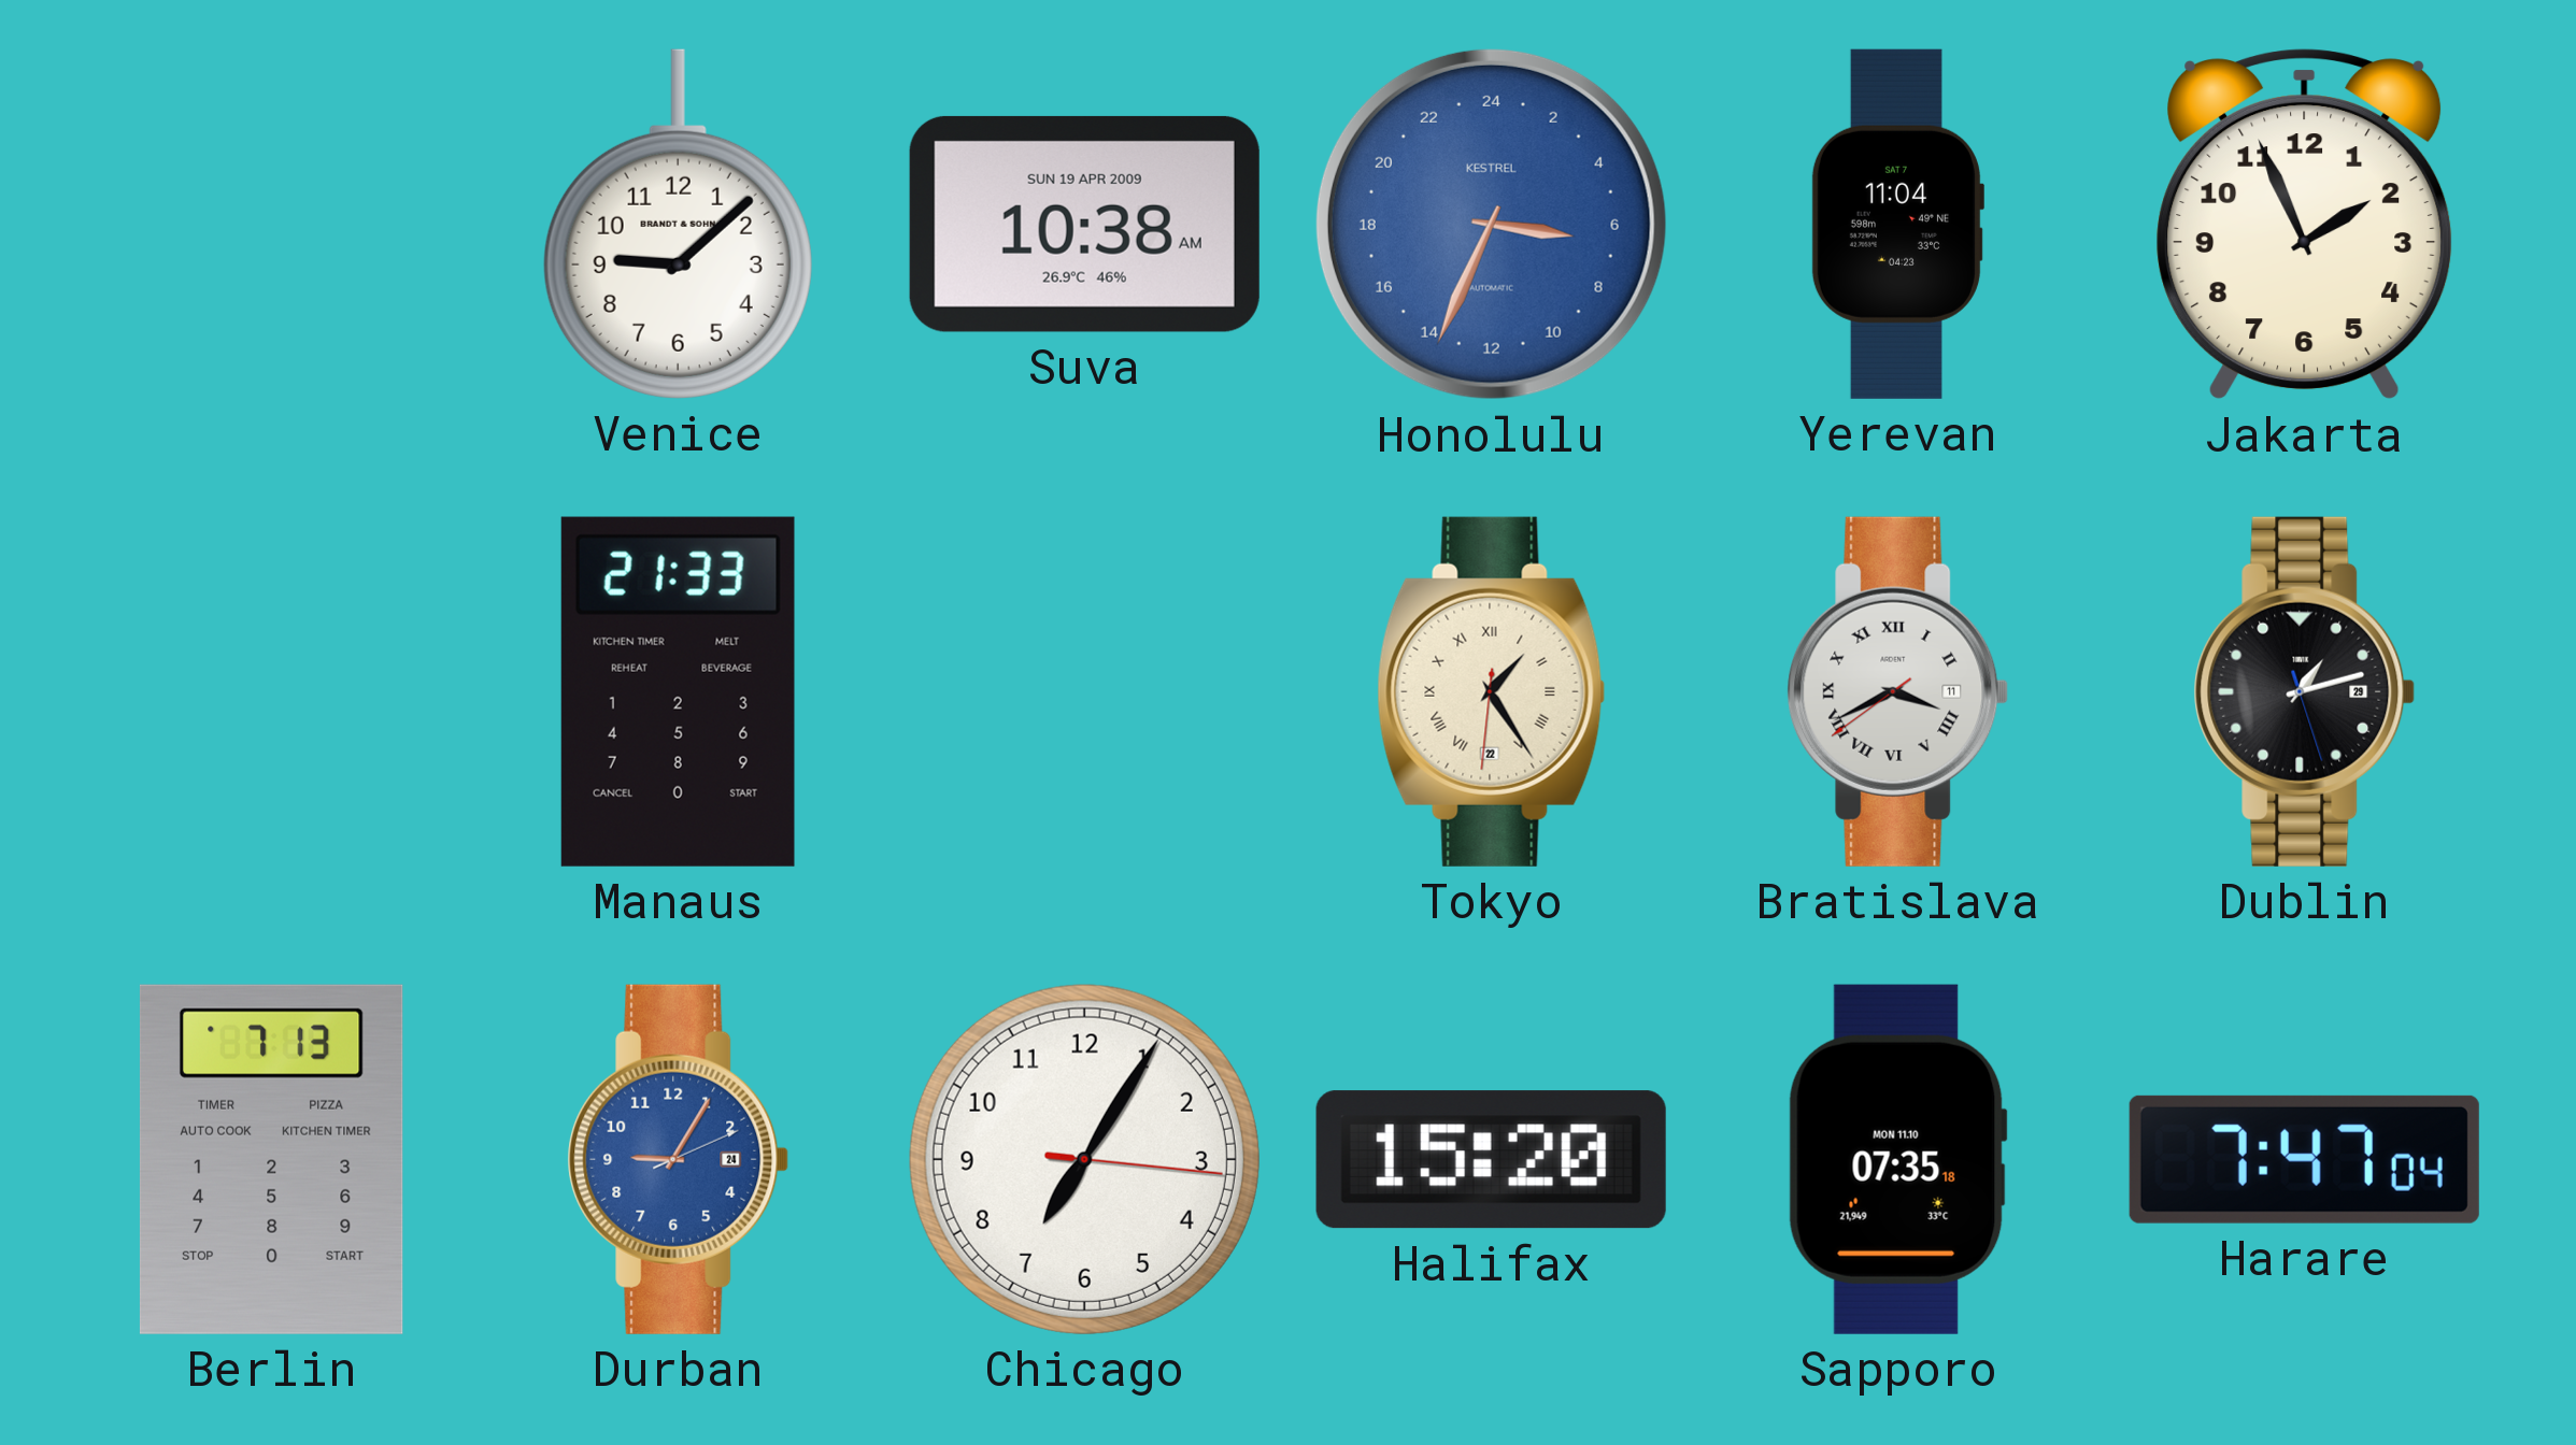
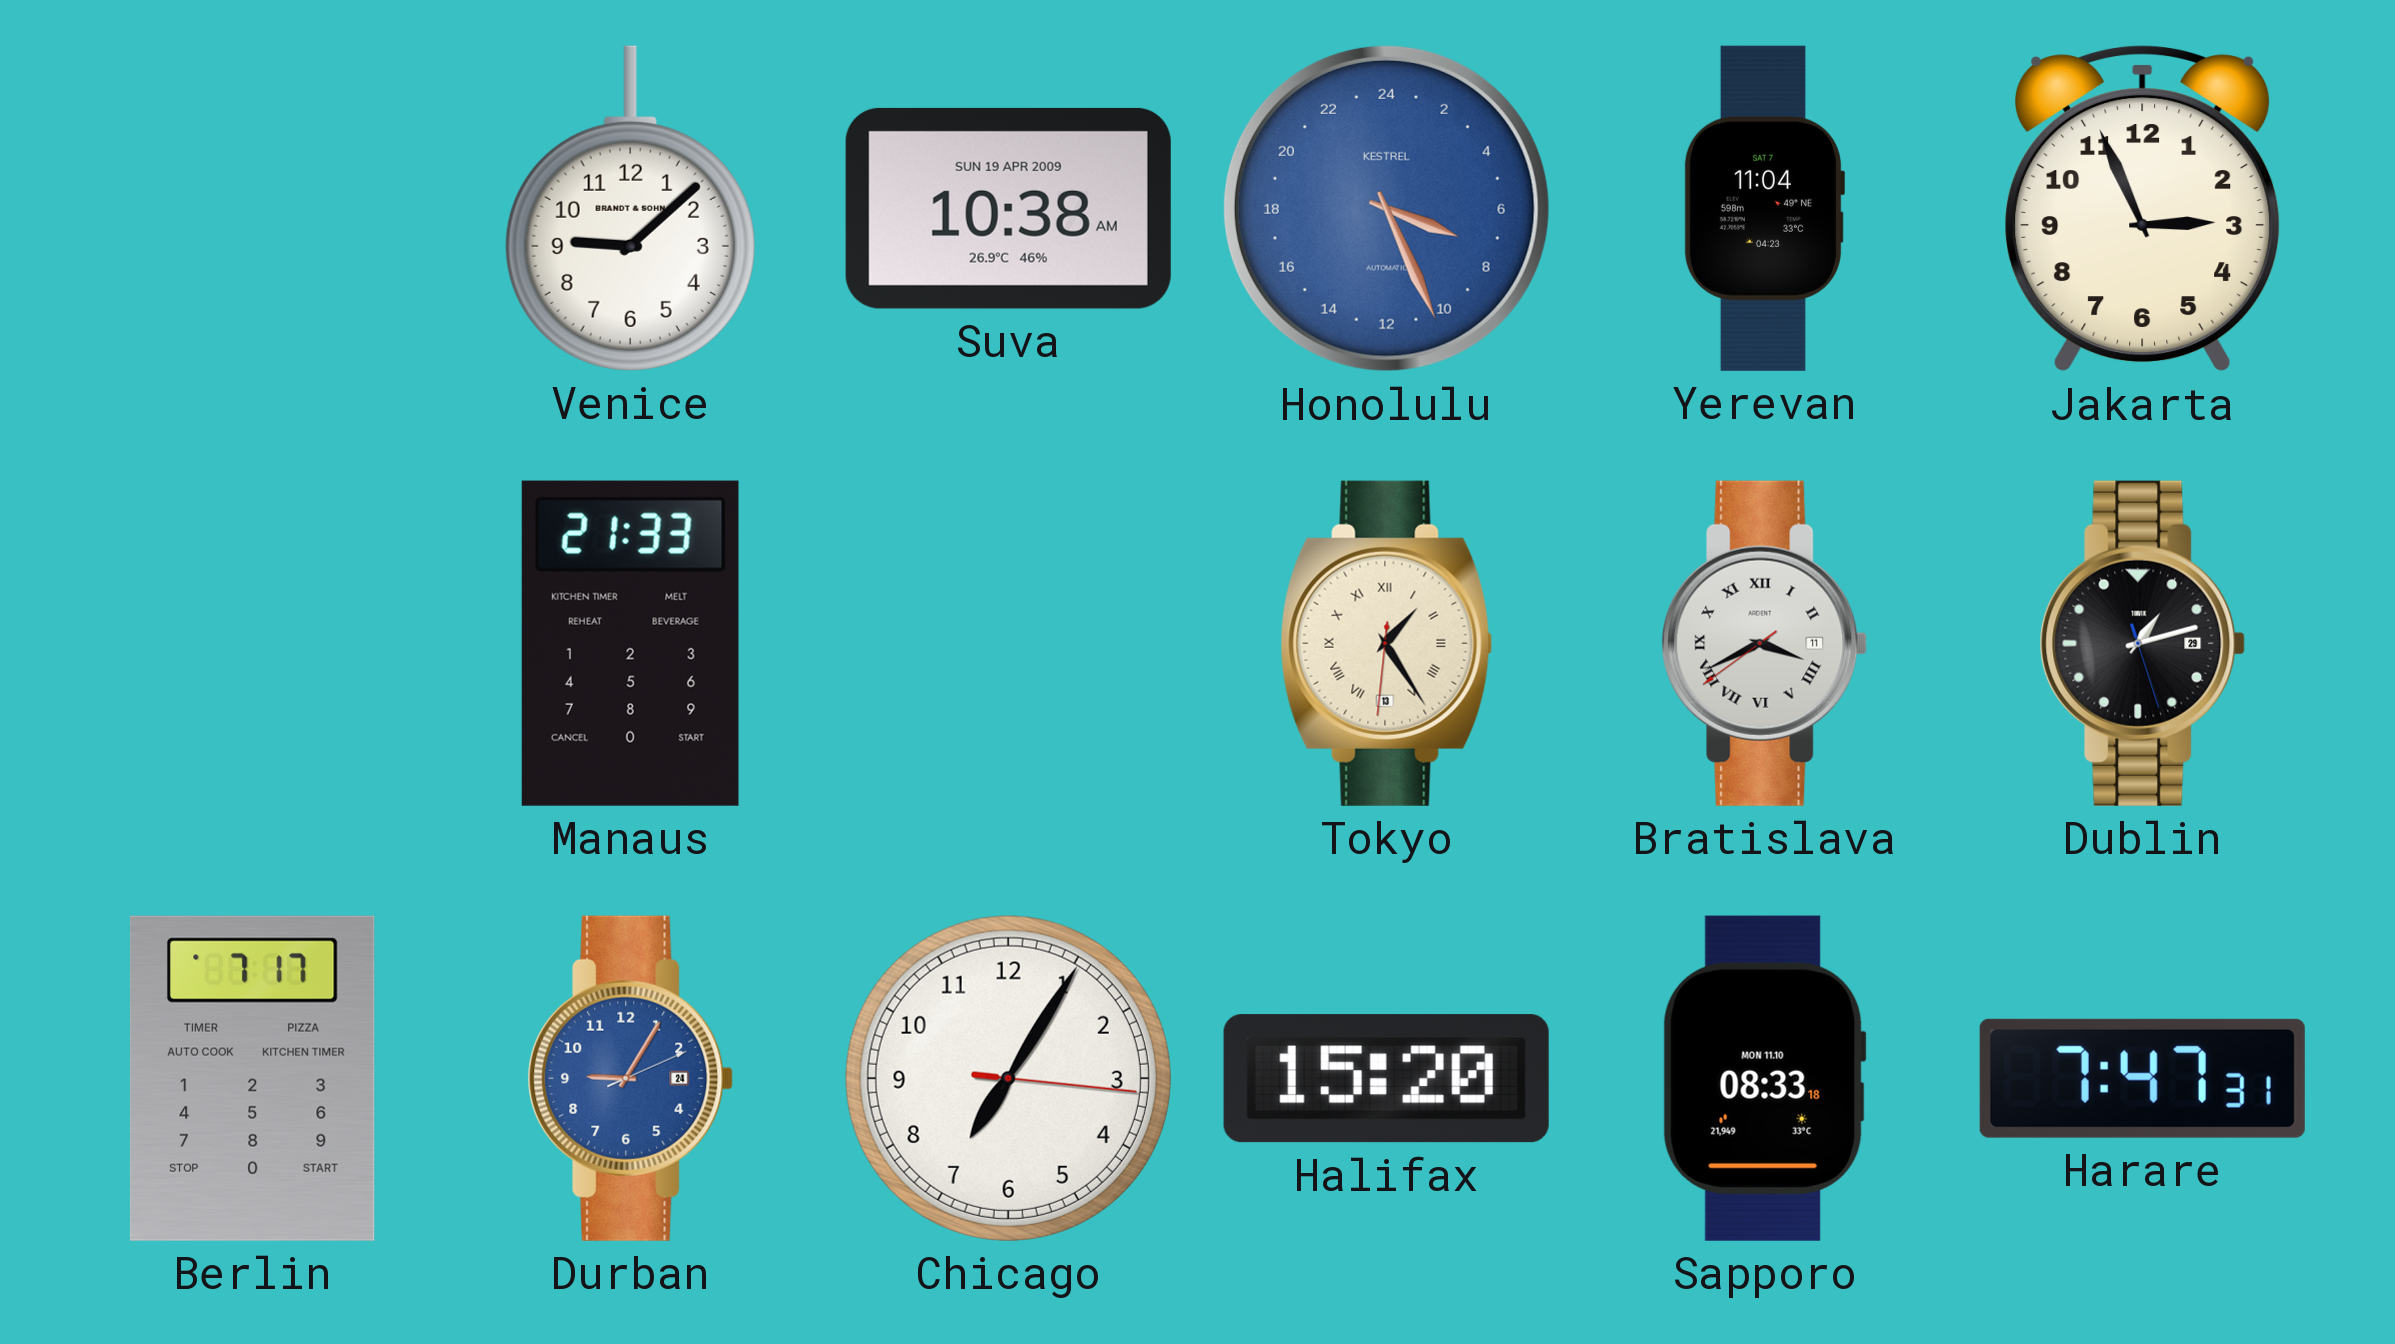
Honolulu: 6:34 -> 7:26
Jakarta: 1:56 -> 2:56
Tokyo date: 22 -> 13
Berlin: 7:13 -> 7:17
Sapporo: 07:35 -> 08:33
Harare: 7:47:04 -> 7:47:31
